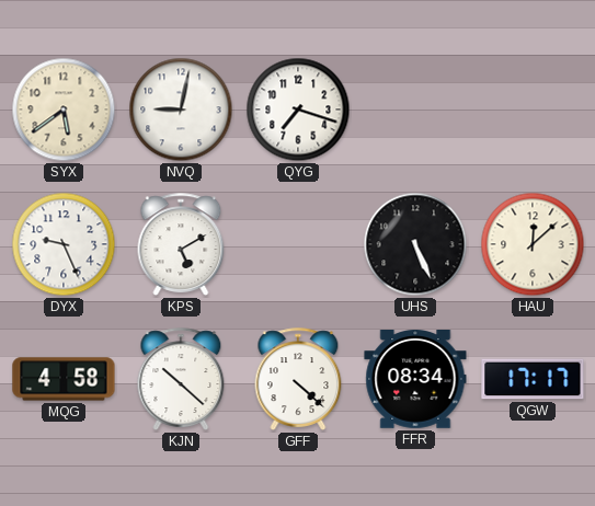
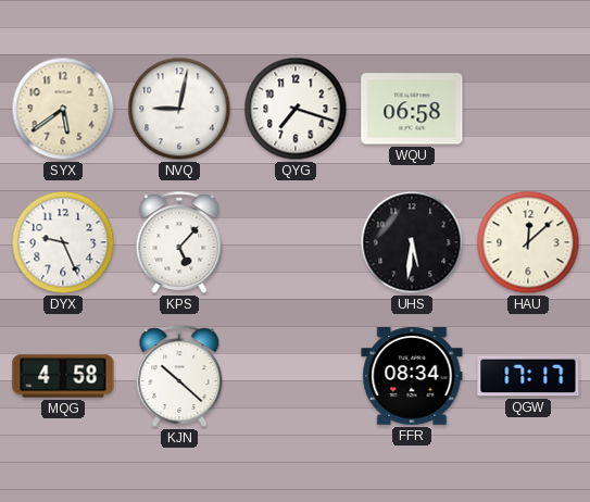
WQU: none -> 06:58
KPS: 5:10 -> 5:07
UHS: 5:26 -> 5:31
GFF: 4:22 -> none
